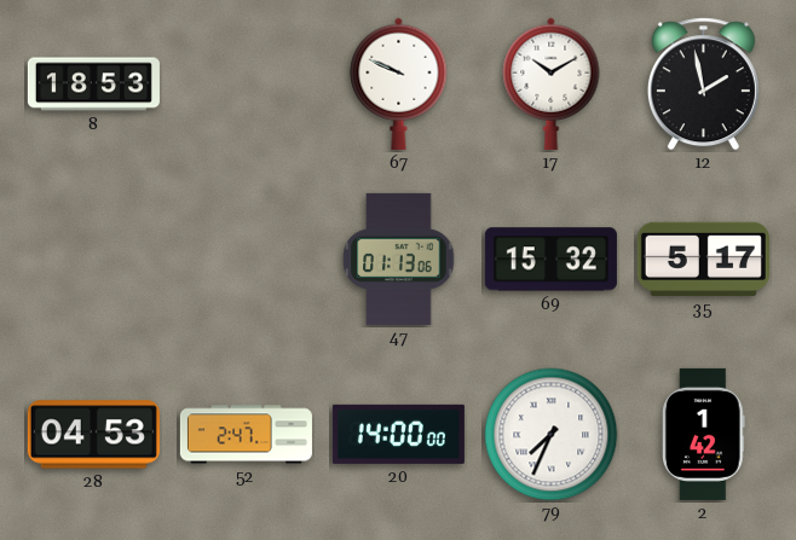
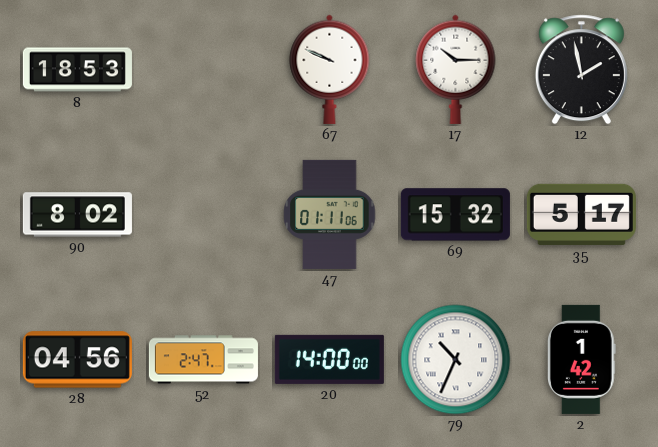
17: 10:10 -> 10:15
90: none -> 8:02
47: 01:13 -> 01:11
28: 04:53 -> 04:56
79: 7:34 -> 10:34
